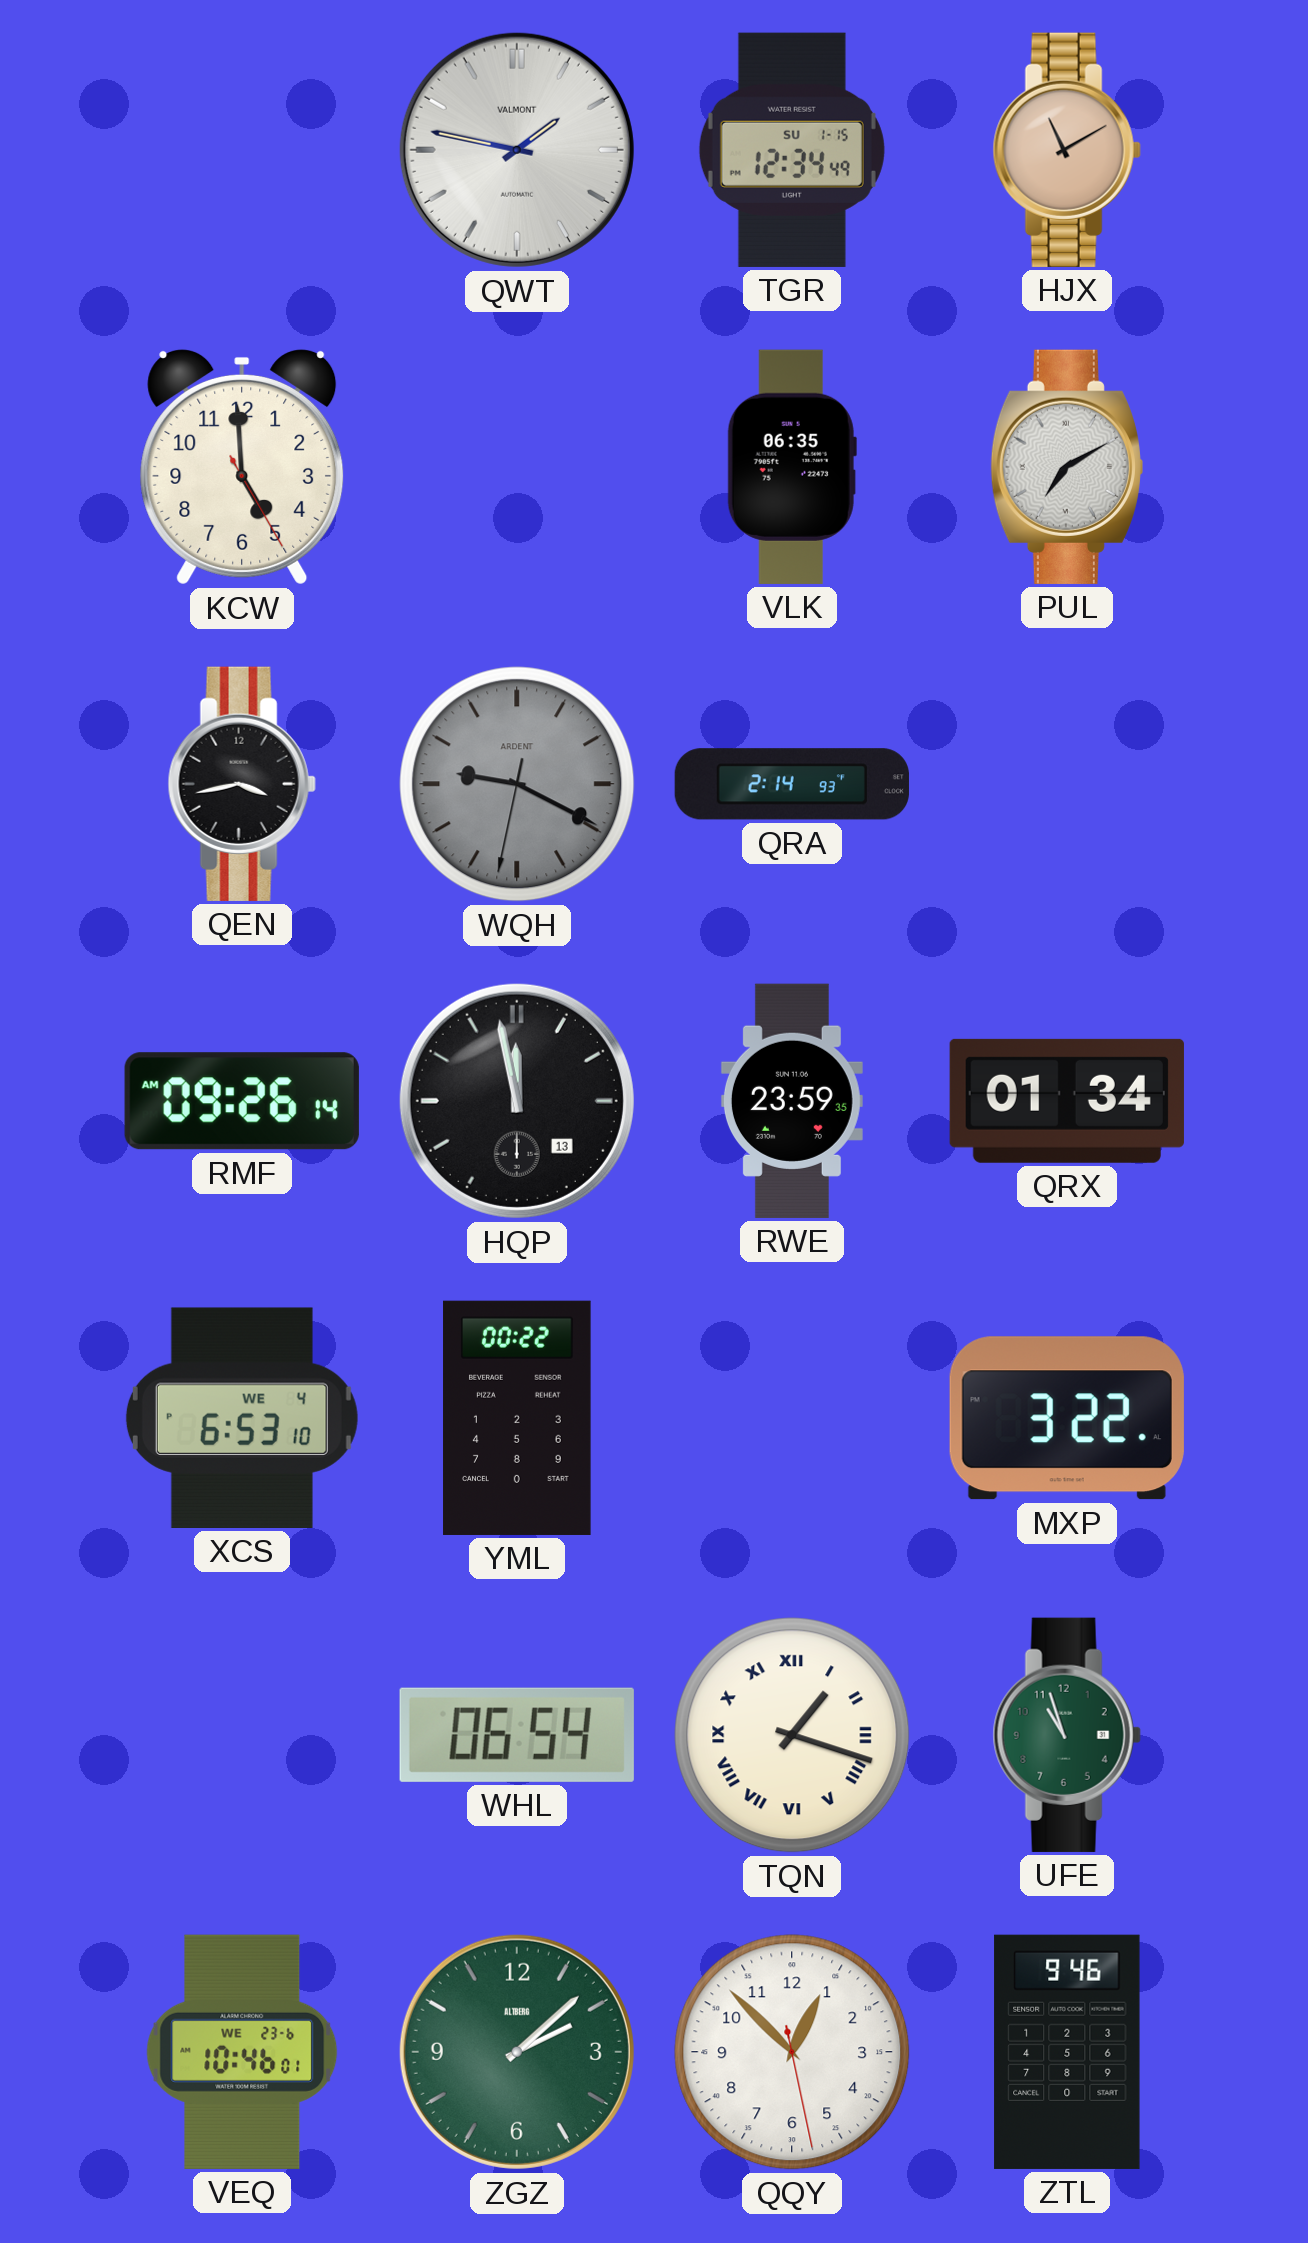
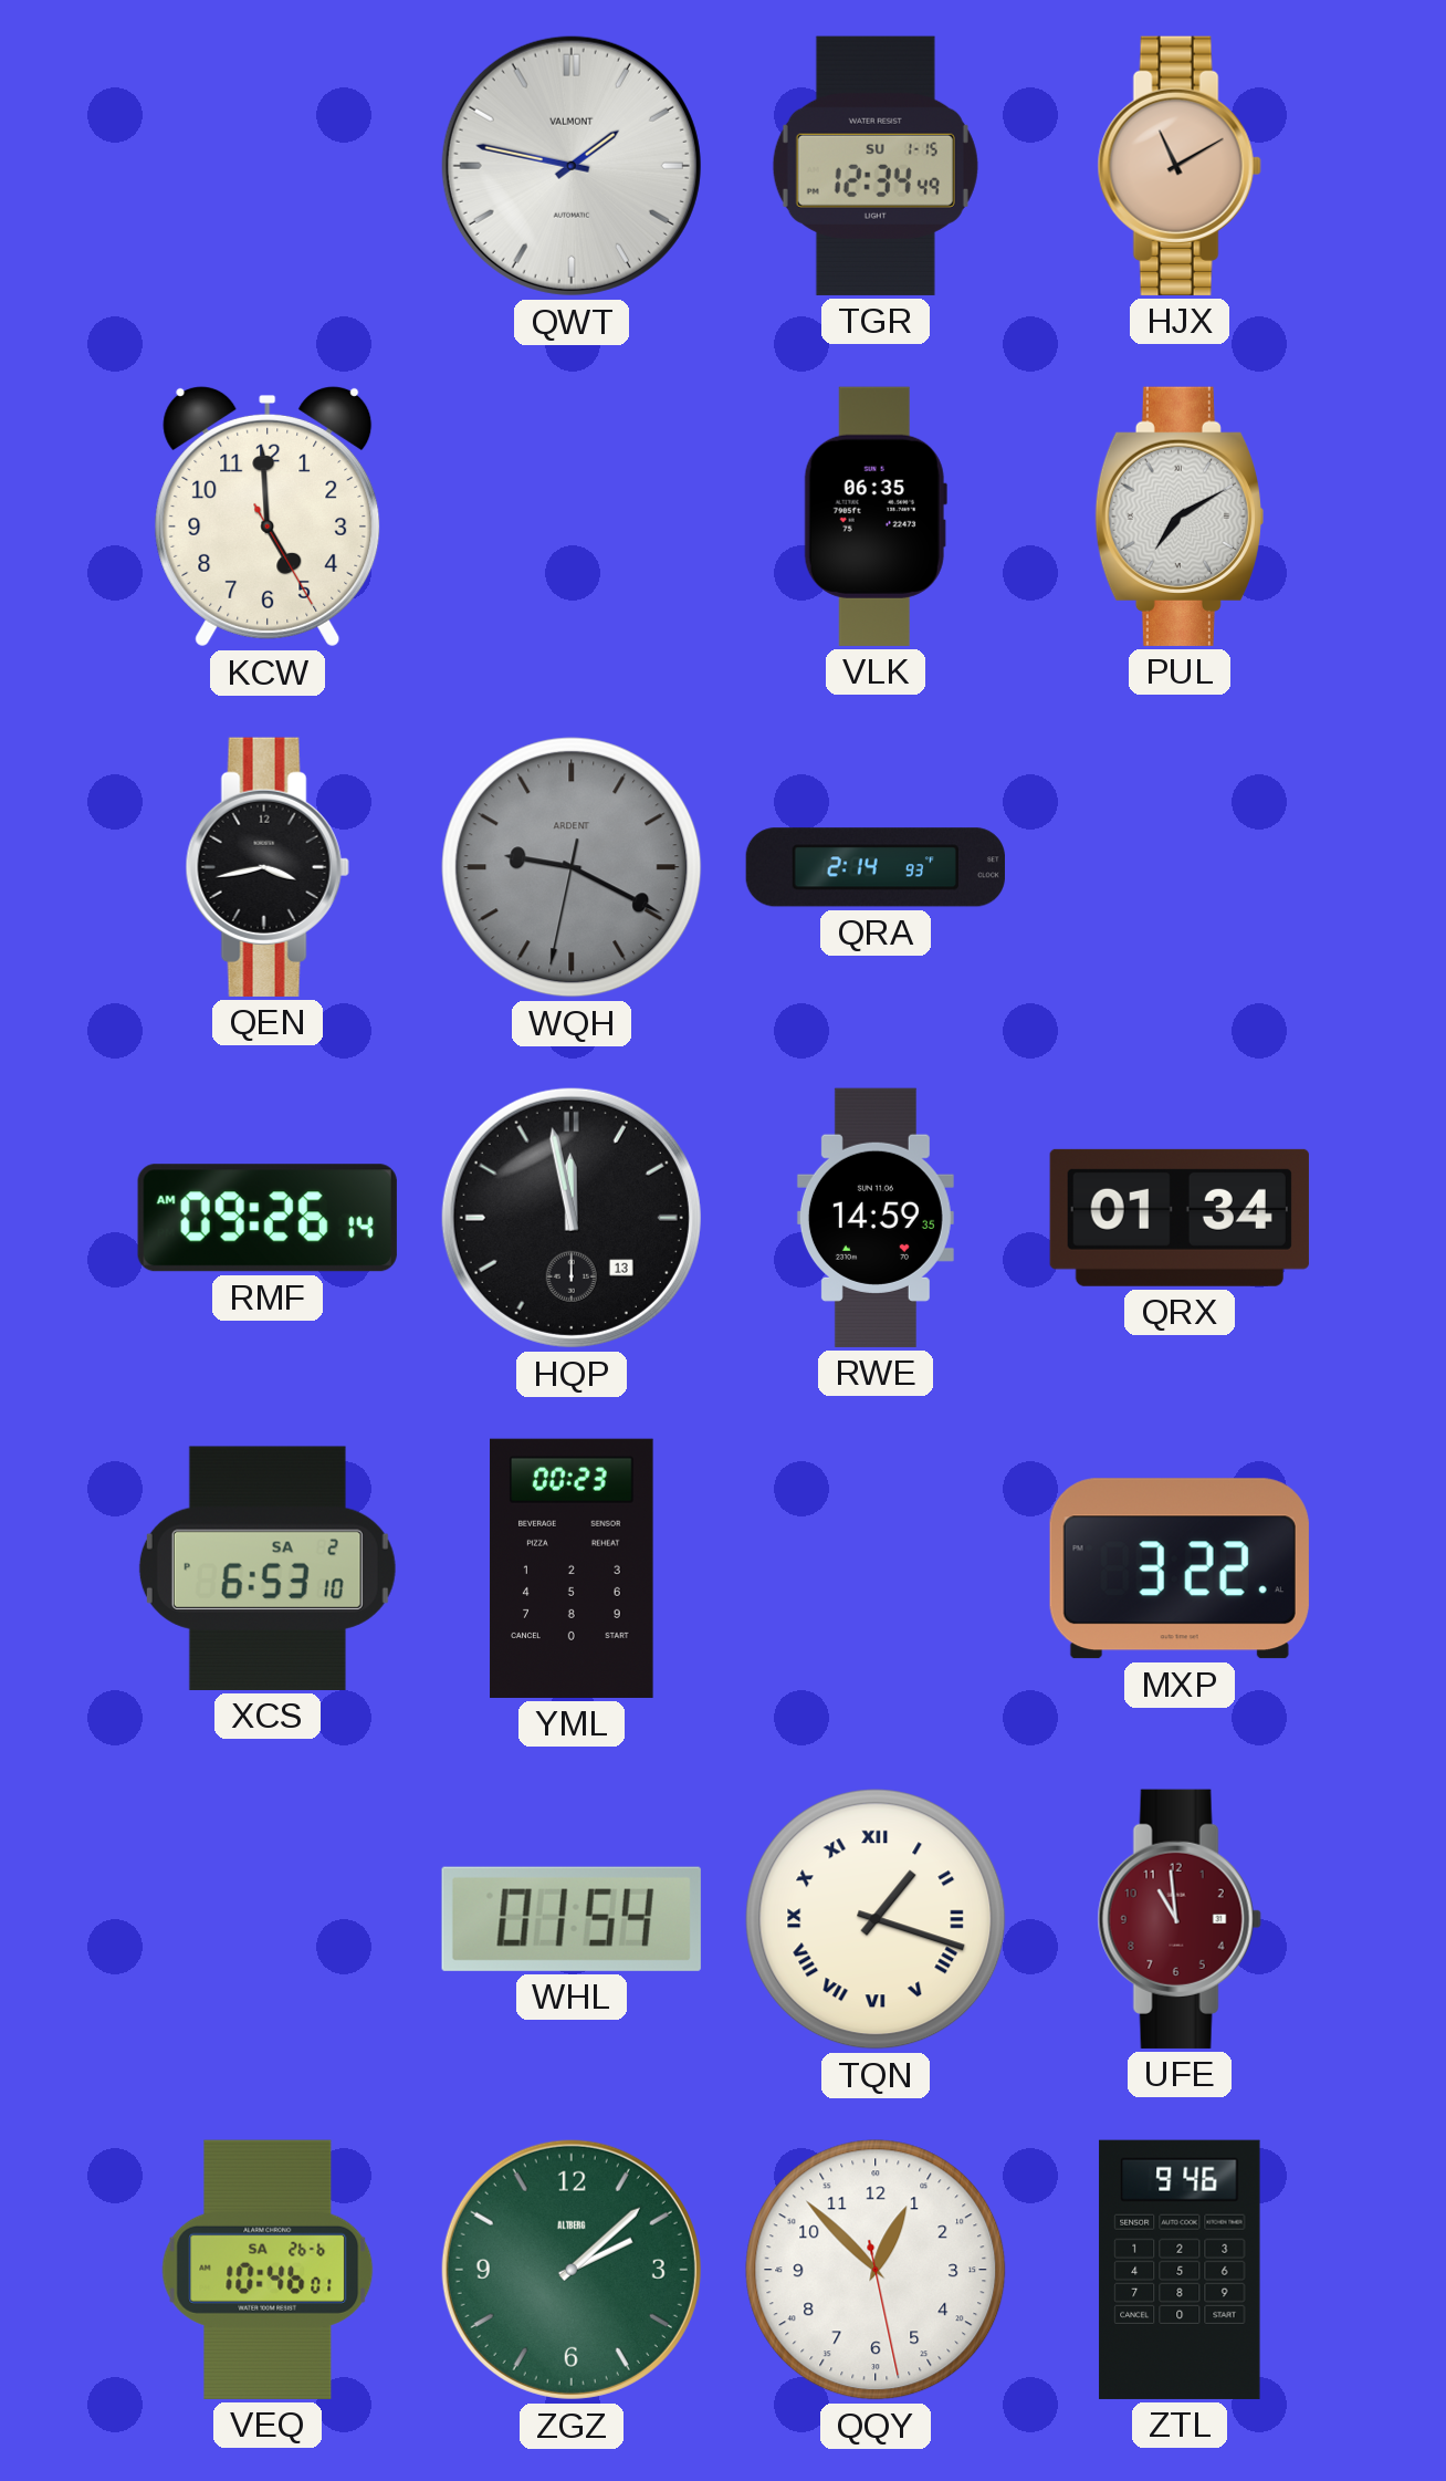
RWE: 23:59 -> 14:59
XCS date: WE 4 -> SA 2
YML: 00:22 -> 00:23
WHL: 06:54 -> 01:54
UFE: 10:57 -> 10:59
UFE dial: green -> burgundy
VEQ date: WE 23-6 -> SA 26-6
